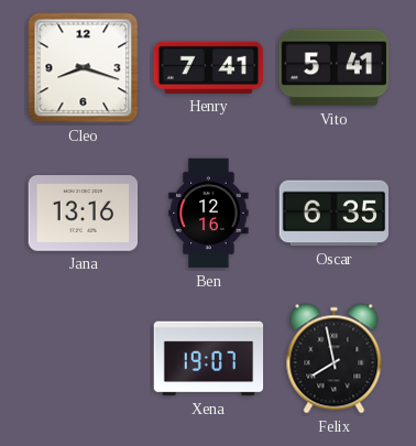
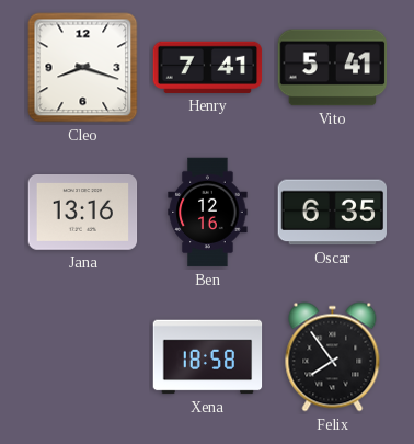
Xena: 19:07 -> 18:58
Felix: 7:58 -> 7:54
